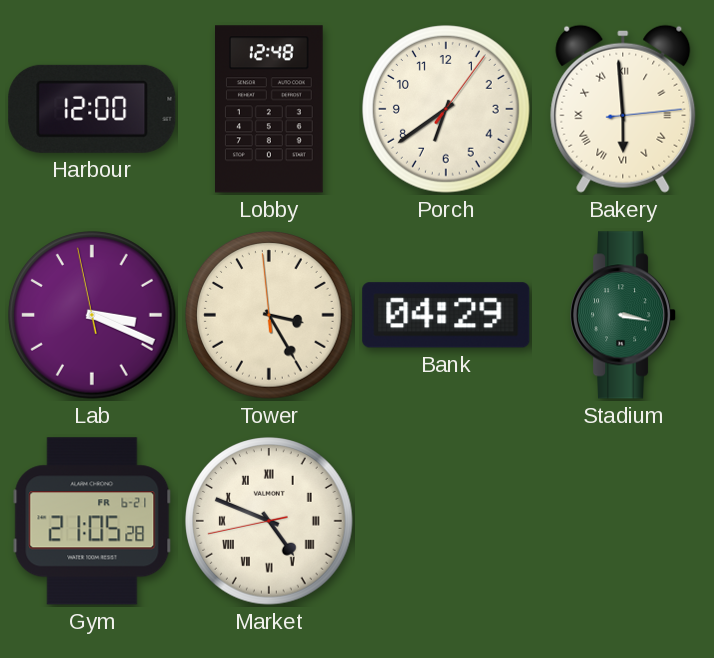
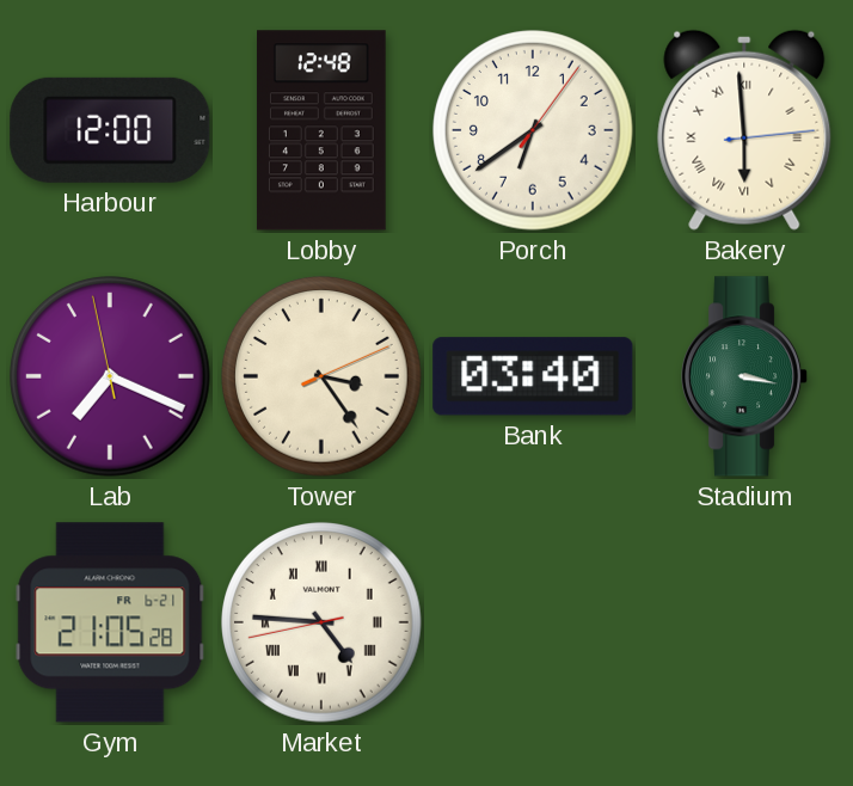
Lab: 3:18 -> 7:18
Tower: 3:24:59 -> 3:24:11
Bank: 04:29 -> 03:40
Market: 4:48 -> 4:45
